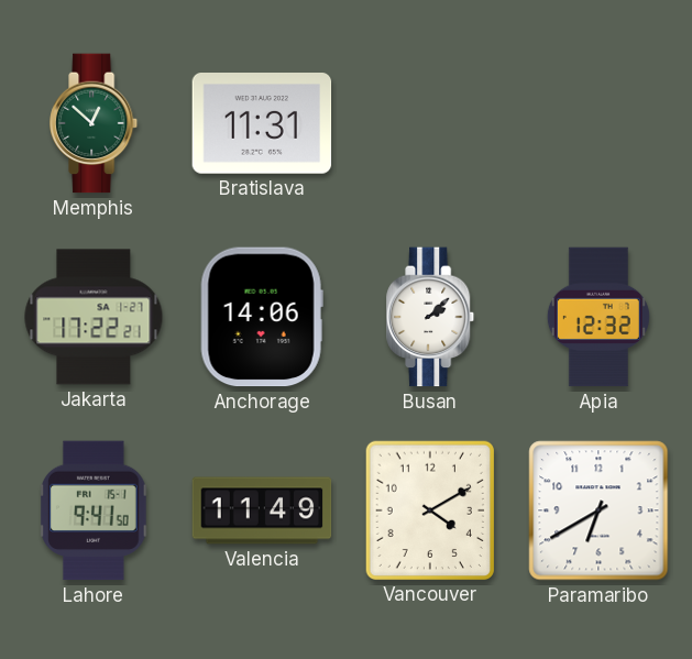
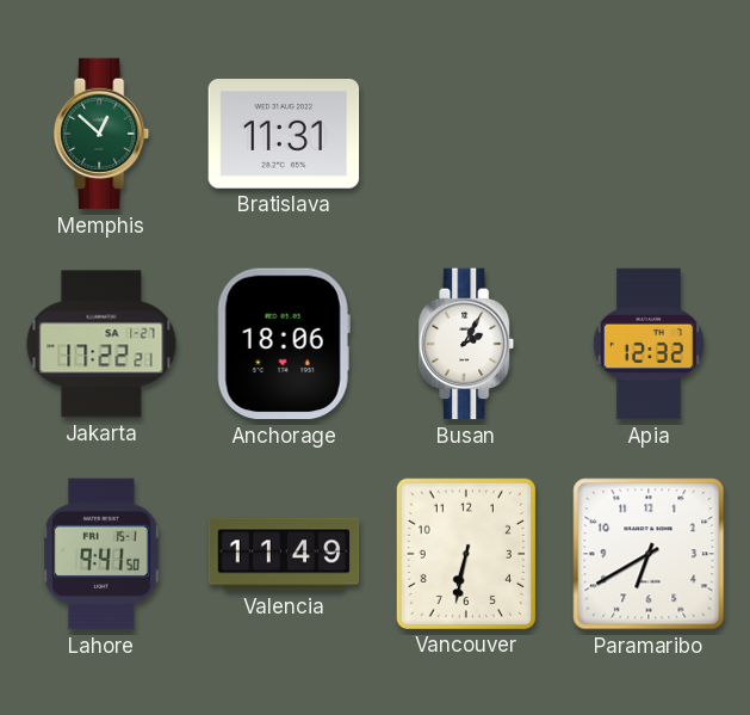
Anchorage: 14:06 -> 18:06
Busan: 2:08 -> 2:05
Vancouver: 4:10 -> 6:32
